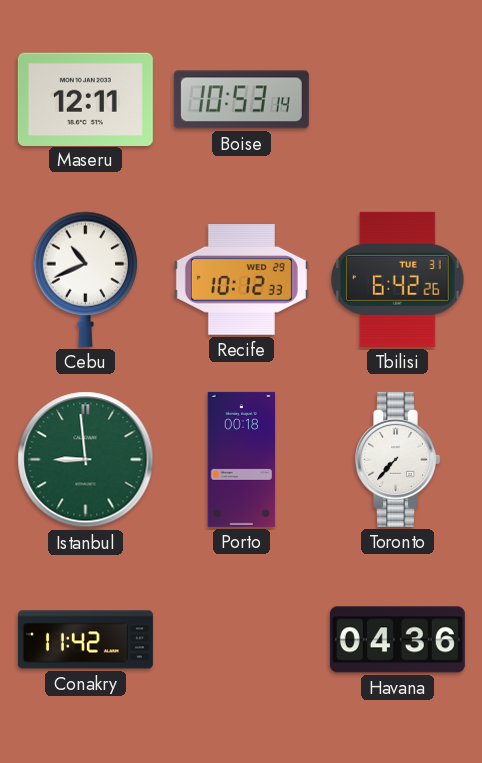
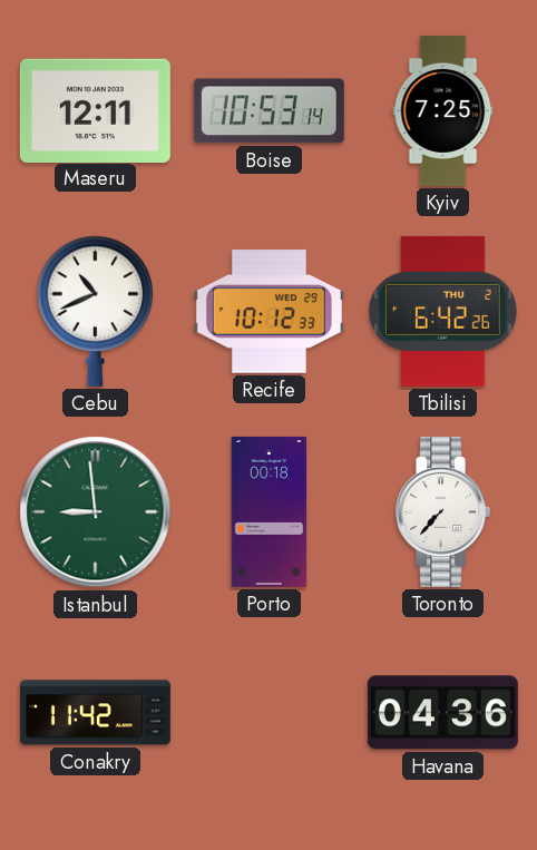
Kyiv: none -> 7:25
Tbilisi date: TUE 31 -> THU 2
